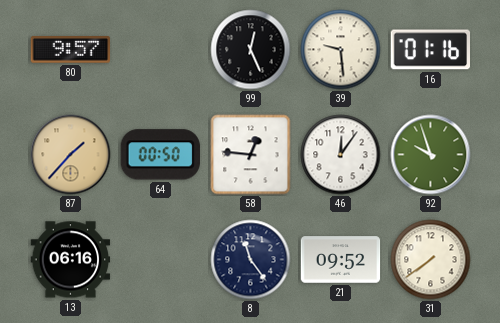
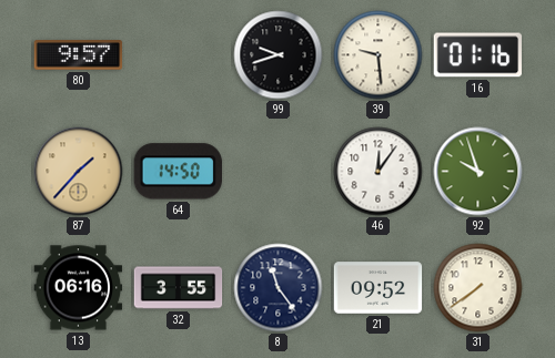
99: 12:26 -> 9:42
64: 00:50 -> 14:50
58: 12:46 -> none
32: none -> 3:55
